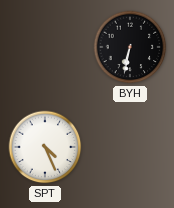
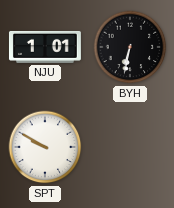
NJU: none -> 1:01
SPT: 4:26 -> 9:50
